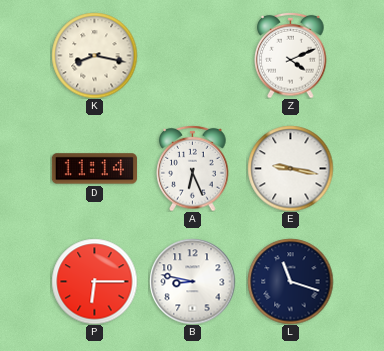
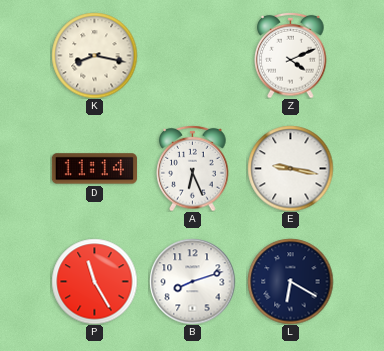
P: 6:15 -> 11:25
B: 8:47 -> 8:12
L: 11:18 -> 6:20
